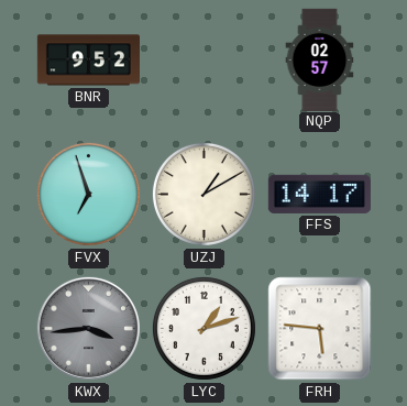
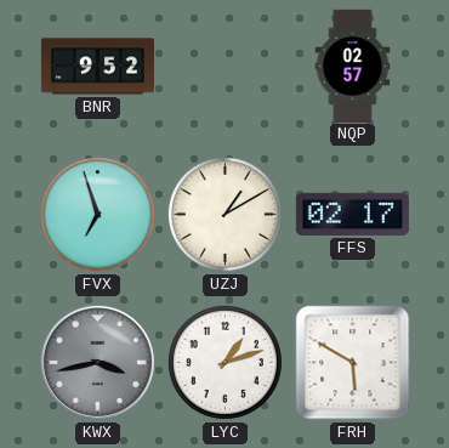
FFS: 14:17 -> 02:17
KWX: 3:44 -> 3:43
FRH: 5:46 -> 5:50
